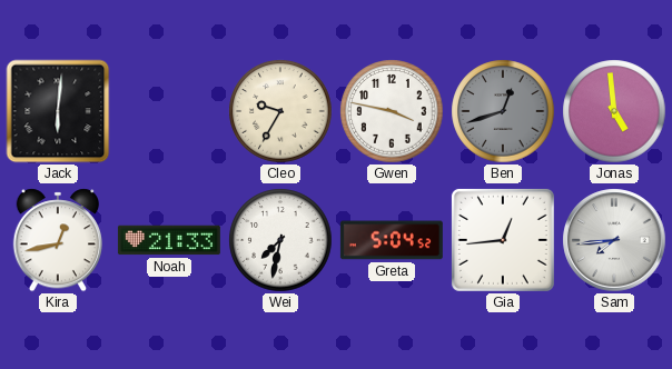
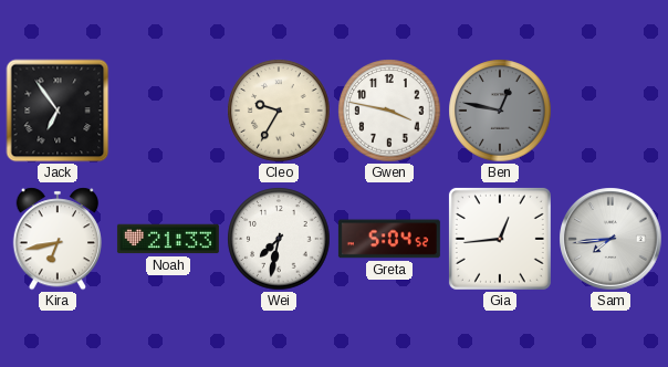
Jack: 6:01 -> 6:54
Ben: 12:42 -> 12:47
Jonas: 4:59 -> none
Kira: 12:43 -> 6:43
